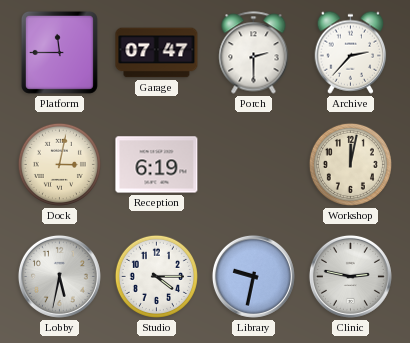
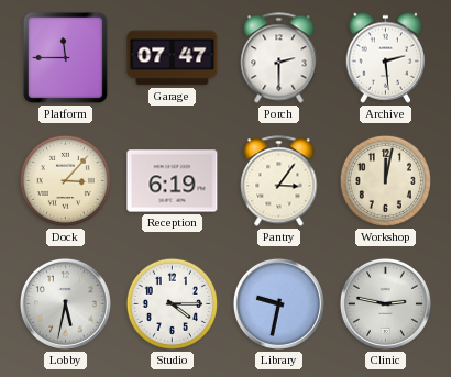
Archive: 2:37 -> 2:29
Dock: 3:02 -> 3:07
Pantry: none -> 3:06
